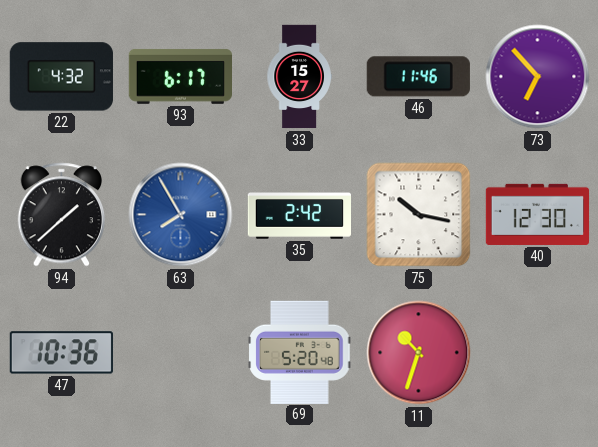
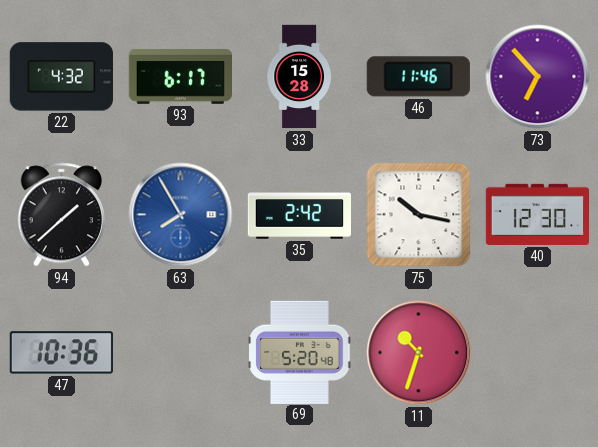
33: 15:27 -> 15:28
